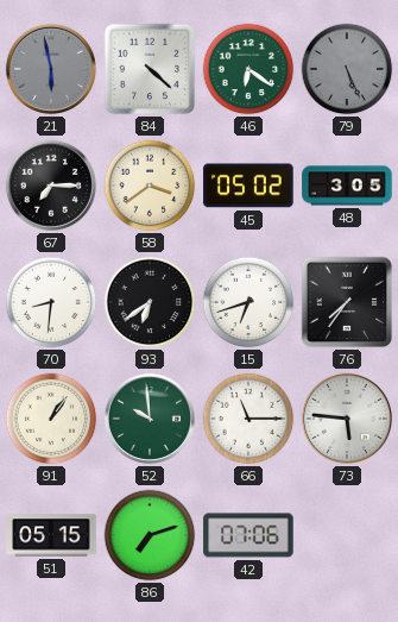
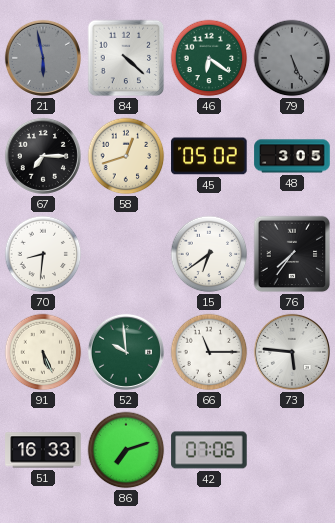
58: 3:39 -> 12:42
93: 6:39 -> none
15: 6:42 -> 6:39
91: 1:06 -> 5:26
51: 05:15 -> 16:33
